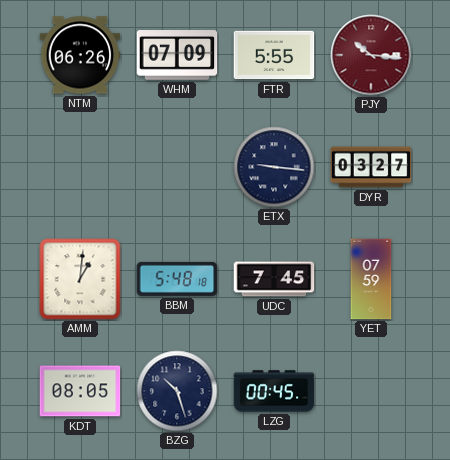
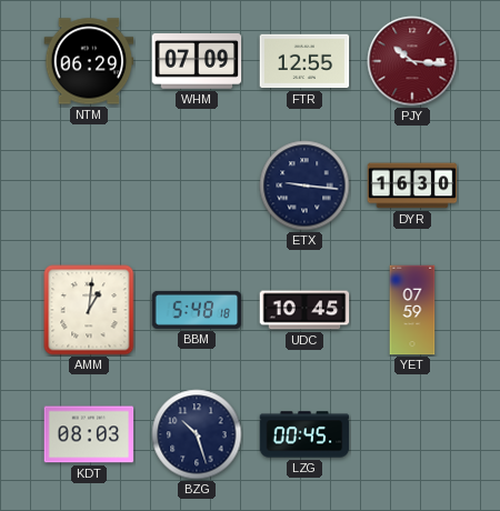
NTM: 06:26 -> 06:29
FTR: 5:55 -> 12:55
DYR: 03:27 -> 16:30
UDC: 7:45 -> 10:45
KDT: 08:05 -> 08:03
